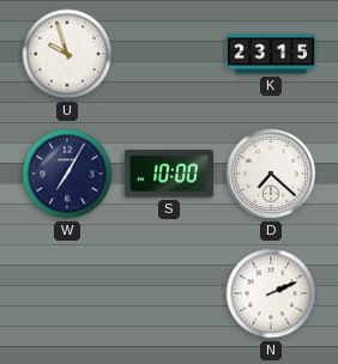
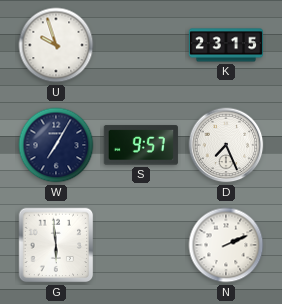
S: 10:00 -> 9:57
D: 7:22 -> 7:26
G: none -> 5:59
